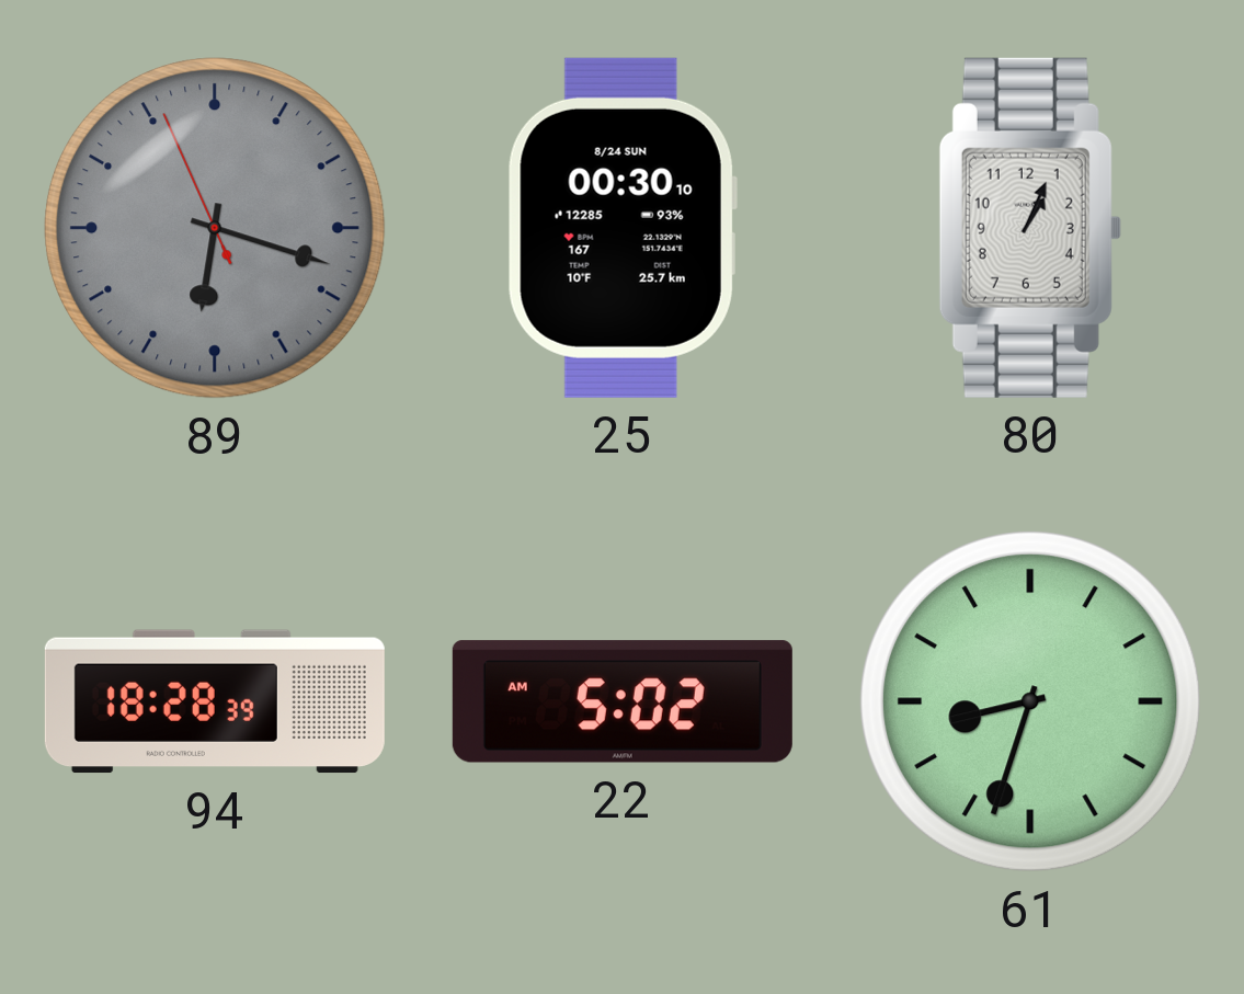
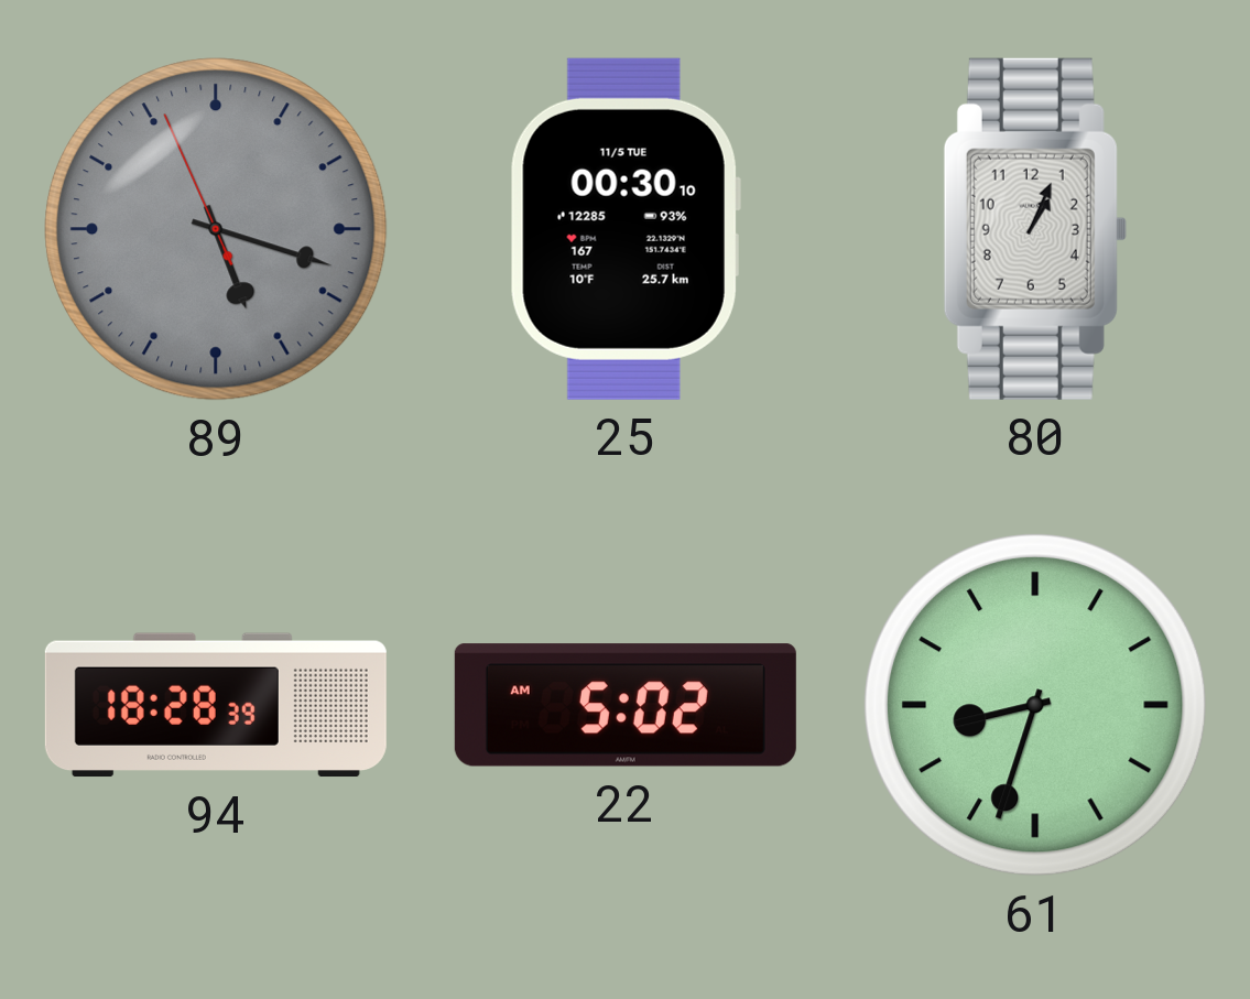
89: 6:17 -> 5:17
25 date: 8/24 SUN -> 11/5 TUE
